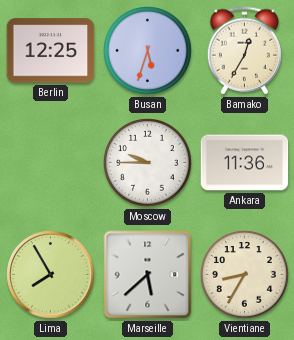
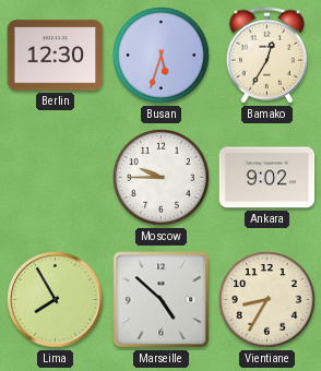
Berlin: 12:25 -> 12:30
Ankara: 11:36 -> 9:02
Marseille: 5:38 -> 4:52
